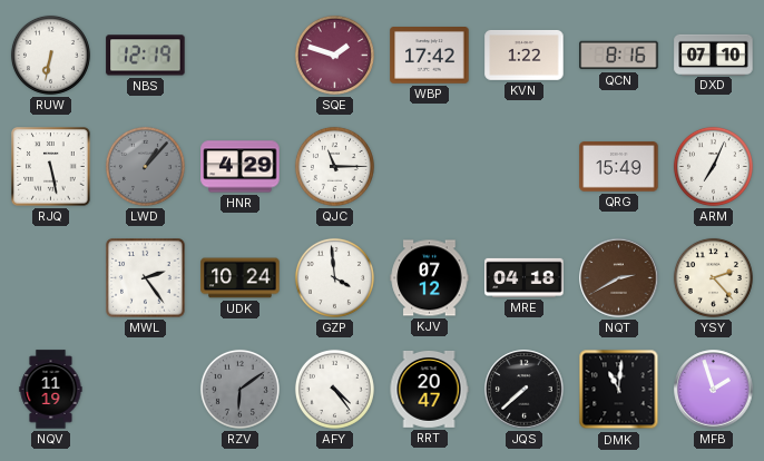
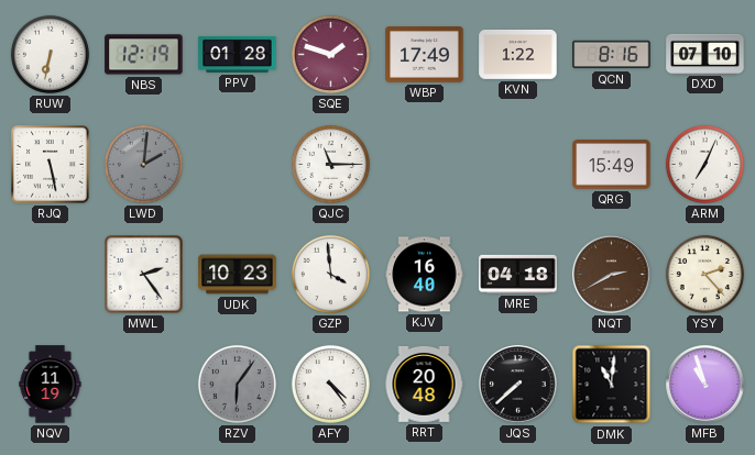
PPV: none -> 01:28
WBP: 17:42 -> 17:49
LWD: 1:07 -> 2:01
HNR: 4:29 -> none
UDK: 10:24 -> 10:23
KJV: 07:12 -> 16:40
RZV: 6:09 -> 6:06
RRT: 20:47 -> 20:48
MFB: 1:57 -> 10:57
